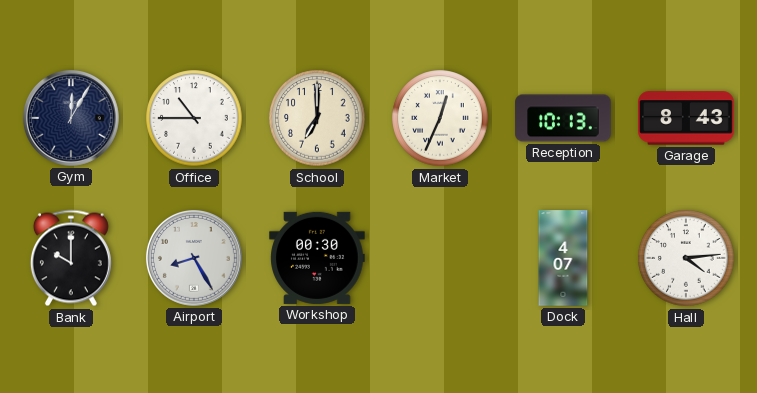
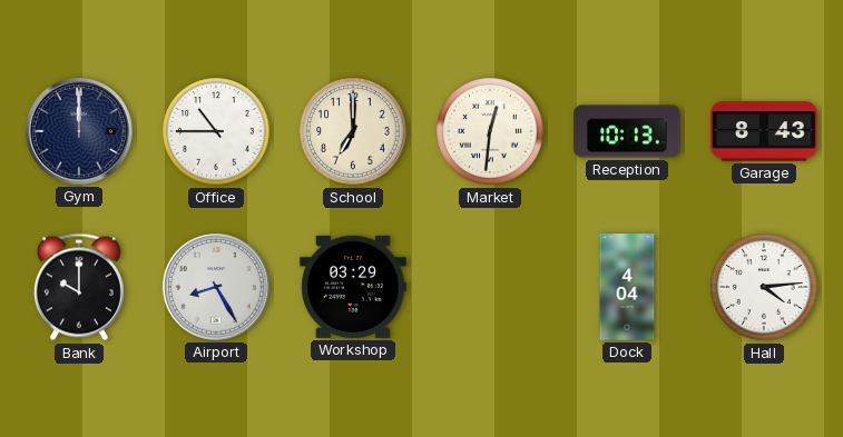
Gym: 12:05 -> 12:00
Market: 12:34 -> 12:31
Workshop: 00:30 -> 03:29
Dock: 4:07 -> 4:04
